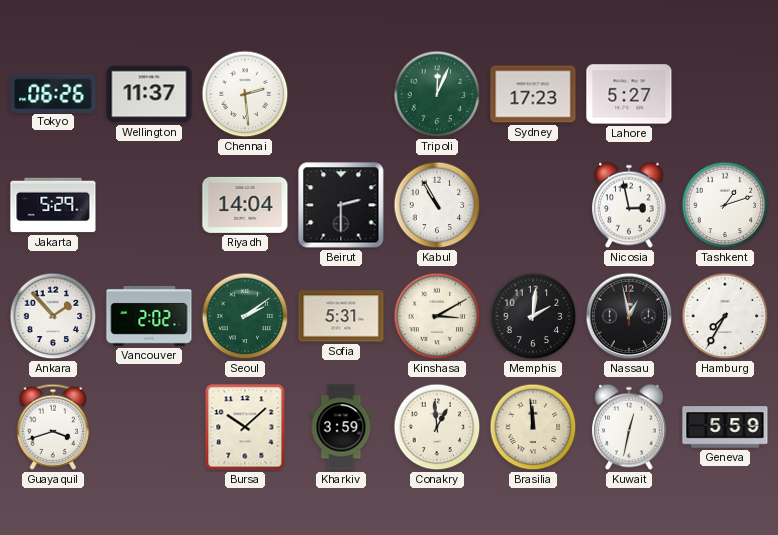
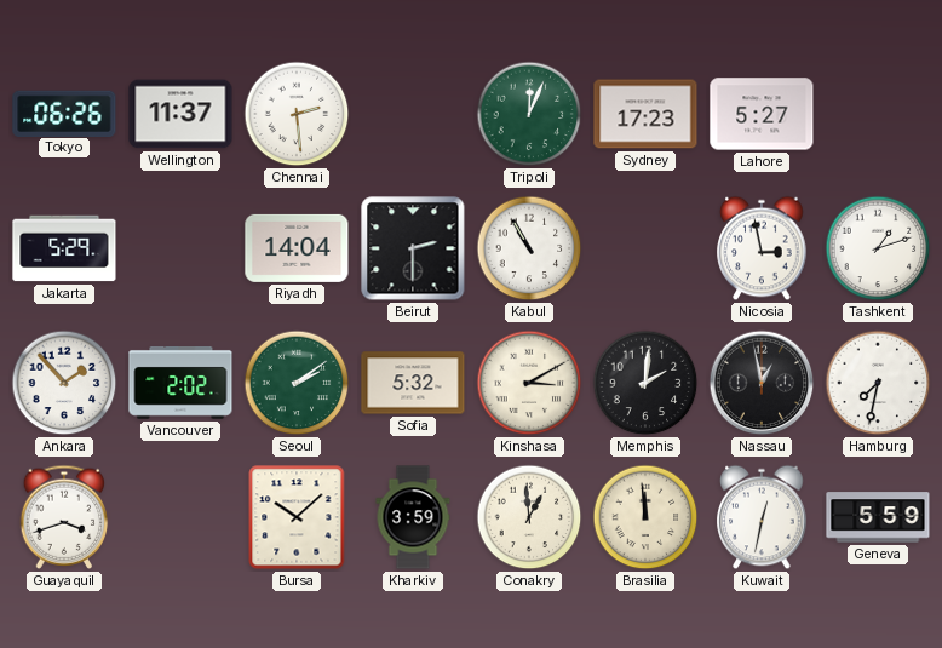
Sofia: 5:31 -> 5:32
Hamburg: 7:35 -> 7:32
